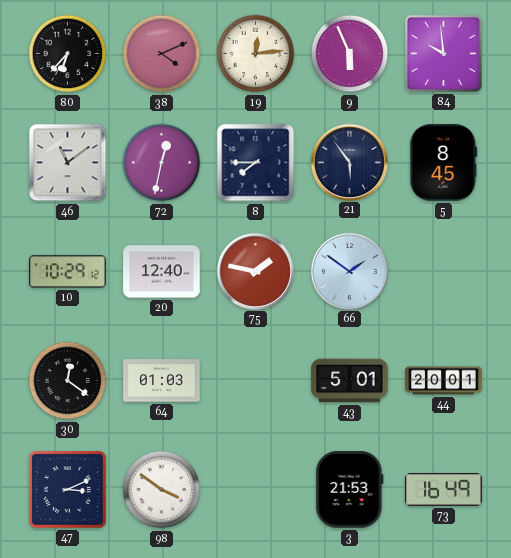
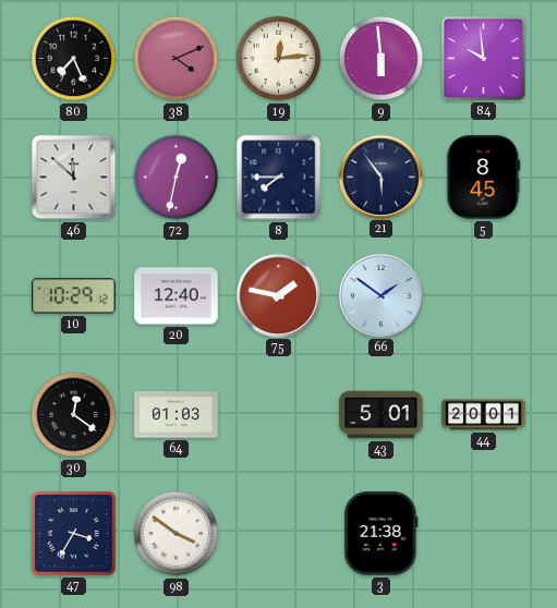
80: 6:37 -> 7:26
9: 5:56 -> 5:59
46: 11:09 -> 11:52
47: 3:11 -> 3:35
3: 21:53 -> 21:38
73: 16:49 -> none
